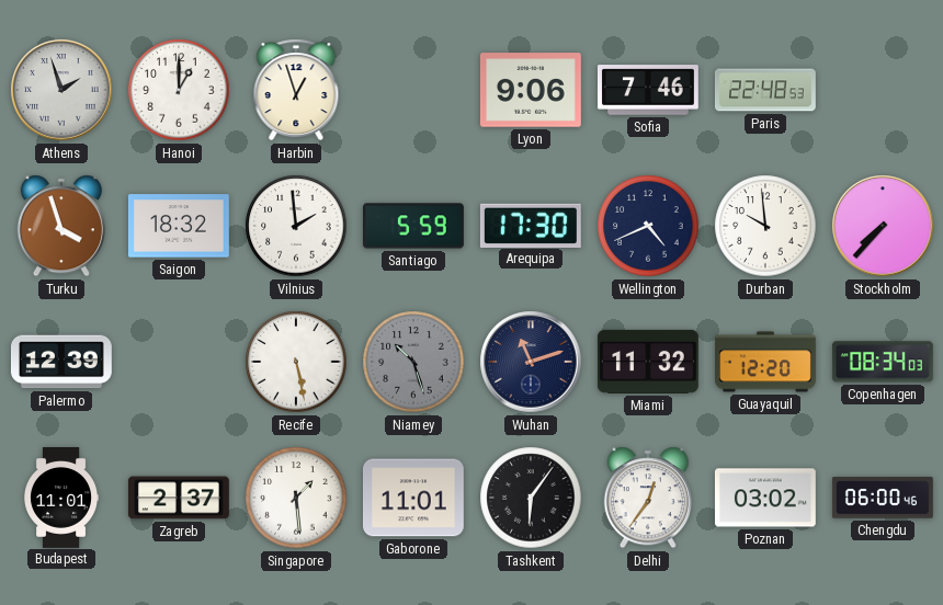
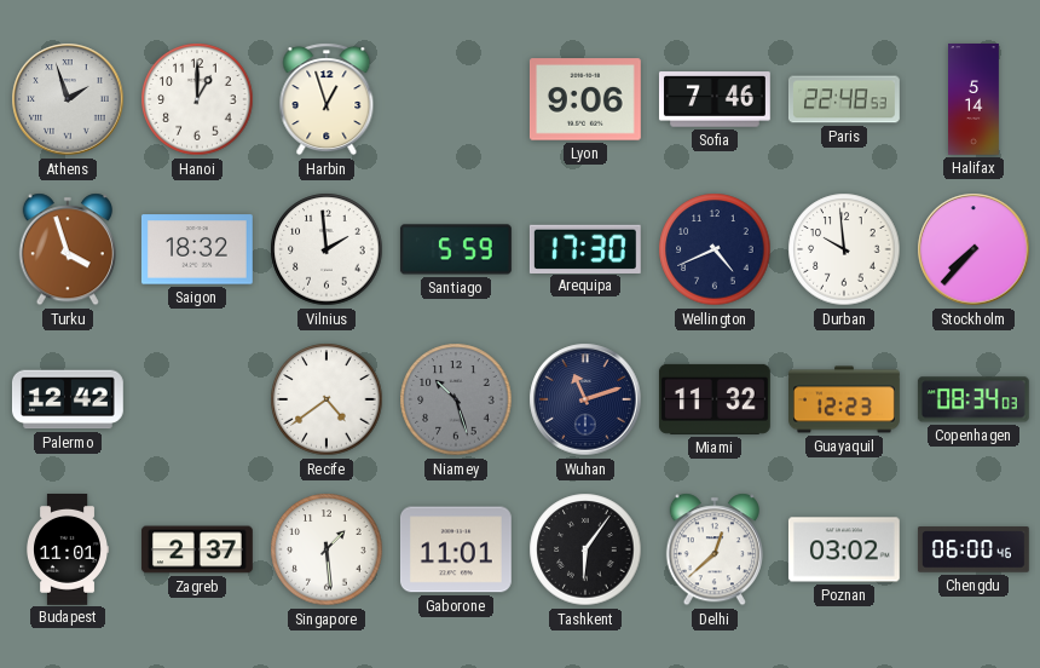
Halifax: none -> 5:14
Palermo: 12:39 -> 12:42
Recife: 5:28 -> 4:39
Guayaquil: 12:20 -> 12:23
Delhi: 12:36 -> 12:38
